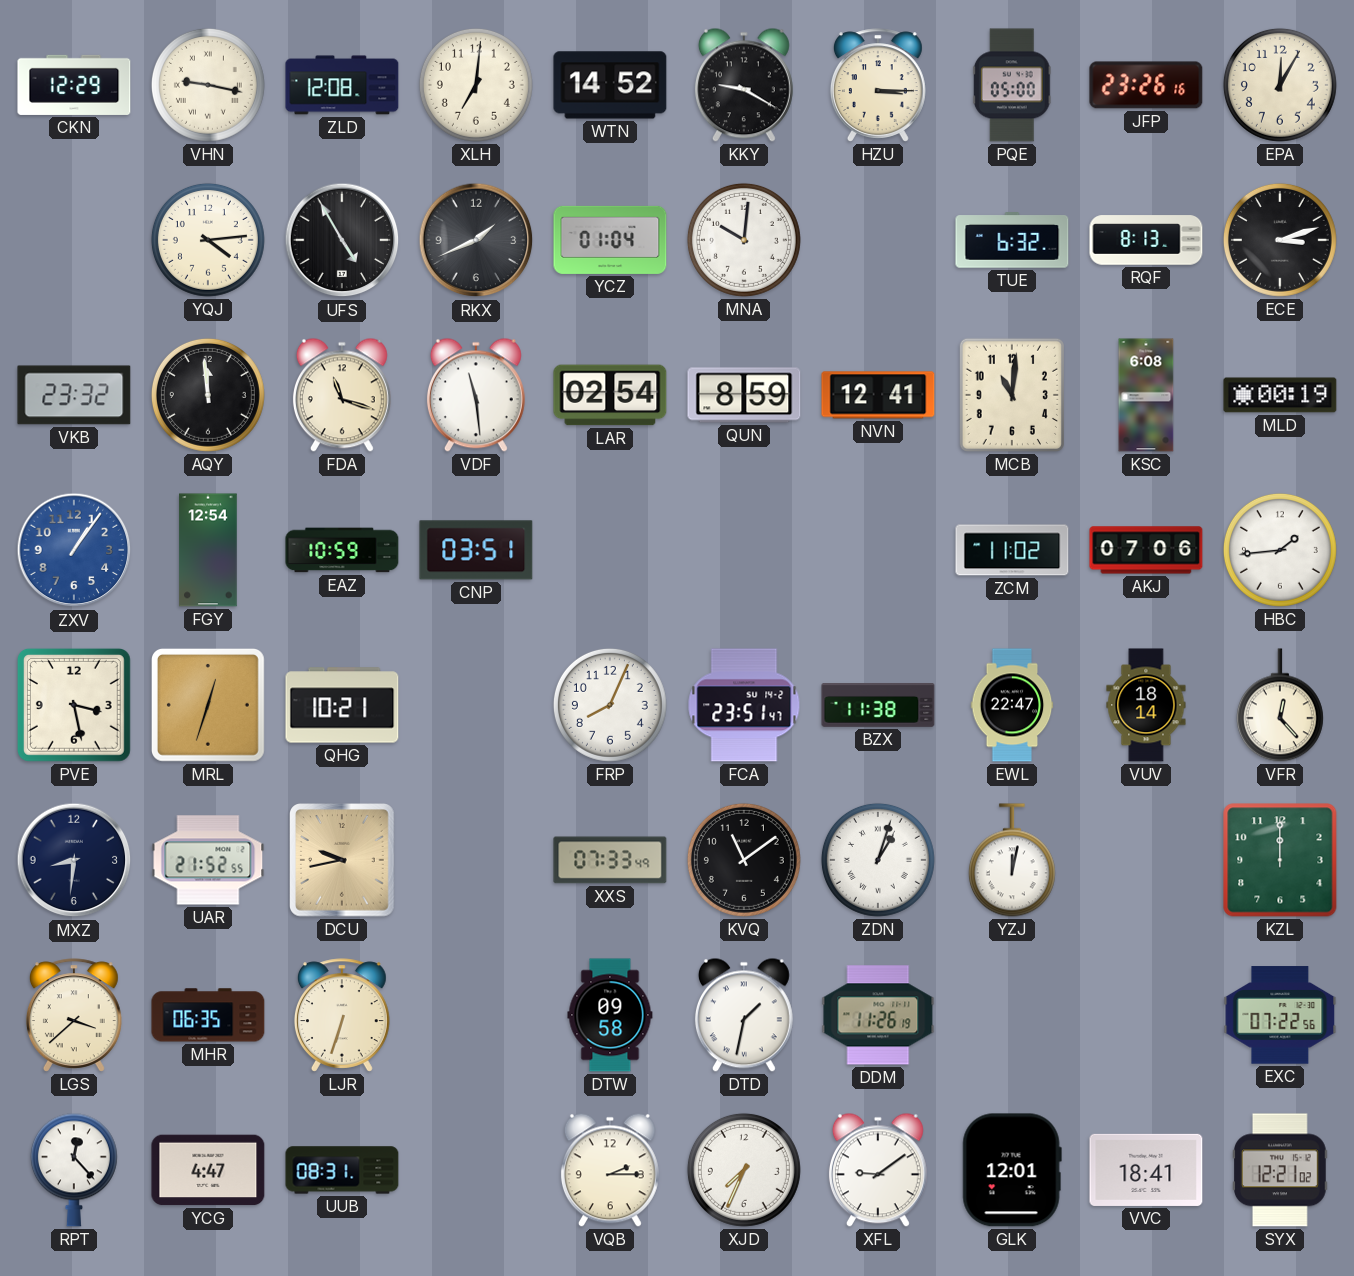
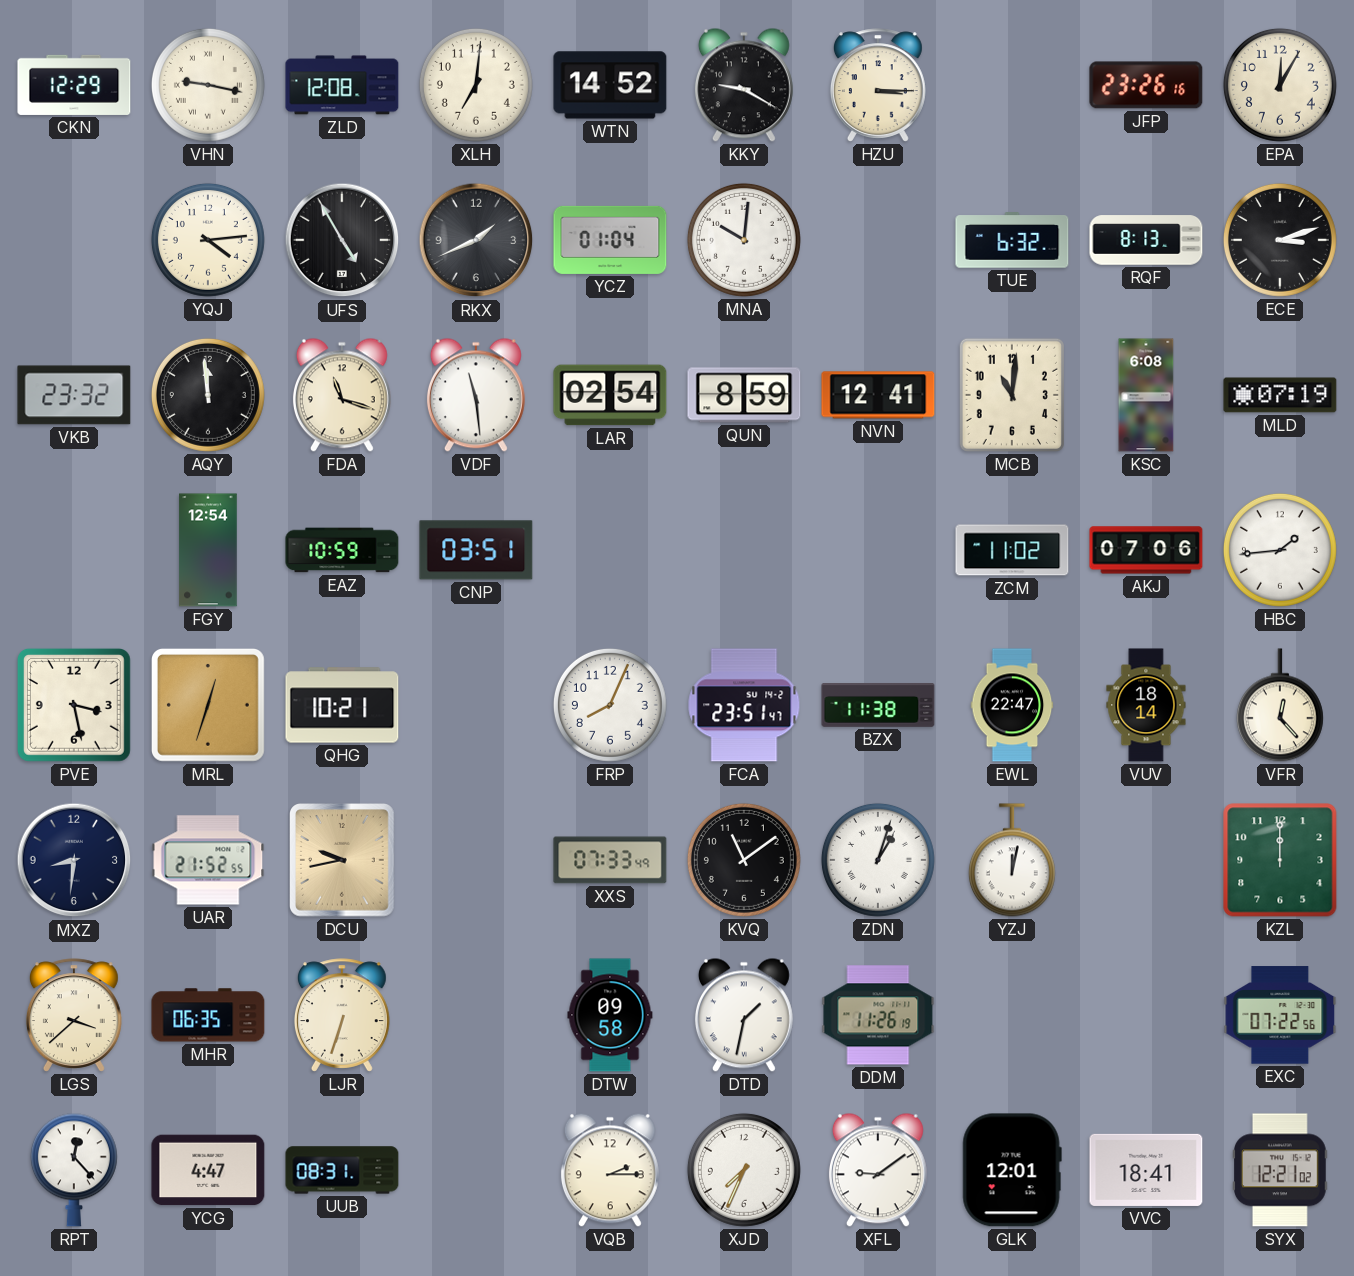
PQE: 05:00 -> none
MLD: 00:19 -> 07:19
ZXV: 1:06 -> none
